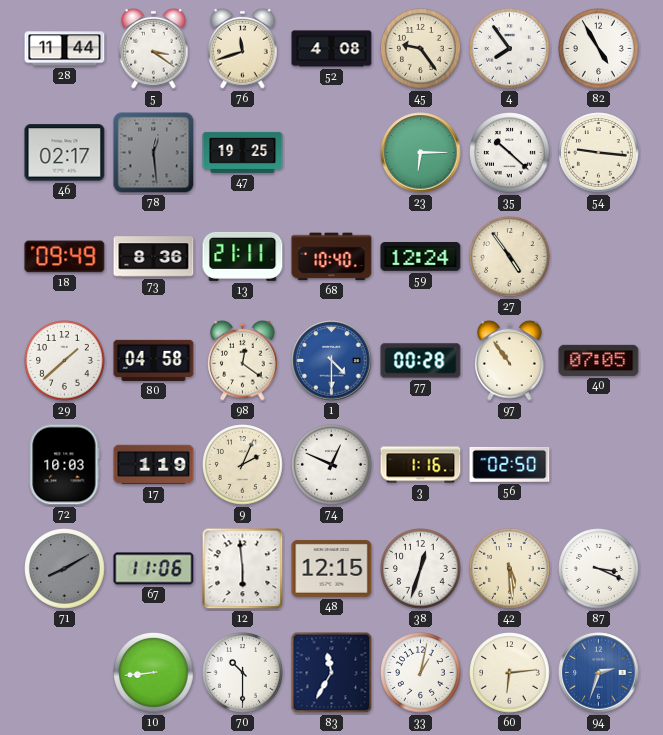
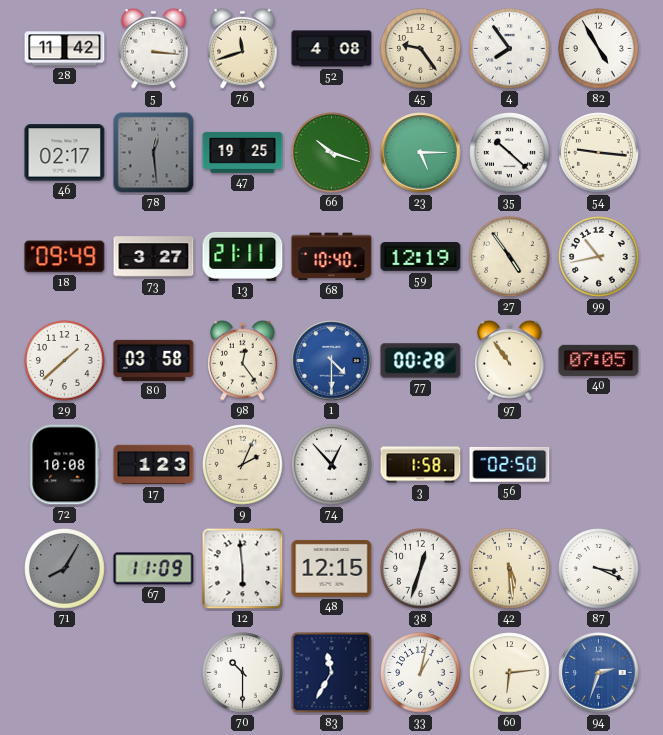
28: 11:44 -> 11:42
5: 3:21 -> 3:16
66: none -> 10:18
23: 6:15 -> 5:15
73: 8:36 -> 3:27
59: 12:24 -> 12:19
99: none -> 10:43
80: 04:58 -> 03:58
98: 12:21 -> 12:24
72: 10:03 -> 10:08
17: 1:19 -> 1:23
74: 12:49 -> 12:53
3: 1:16 -> 1:58
71: 8:10 -> 8:05
67: 11:06 -> 11:09
10: 8:44 -> none
